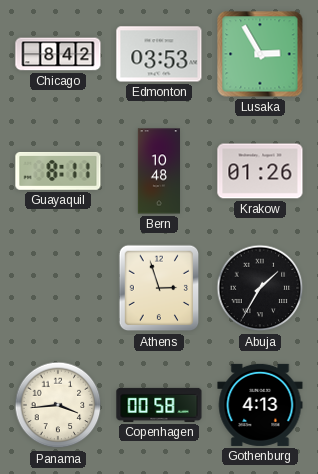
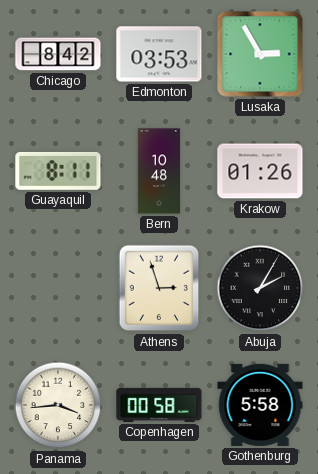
Abuja: 1:35 -> 2:05
Gothenburg: 4:13 -> 5:58
